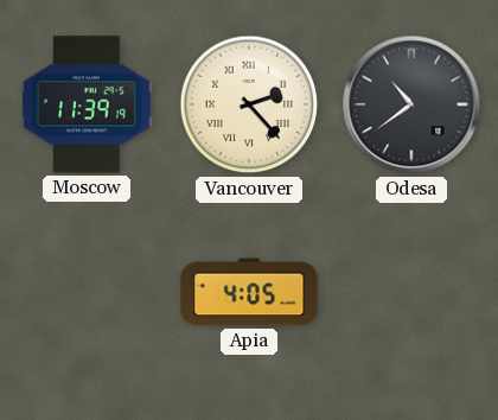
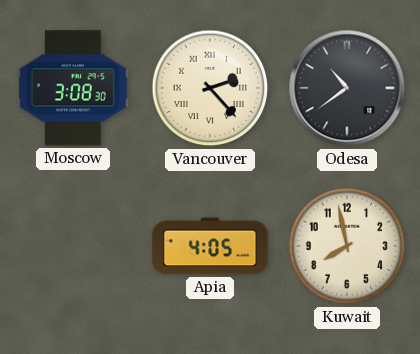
Moscow: 11:39 -> 3:08
Kuwait: none -> 7:58
